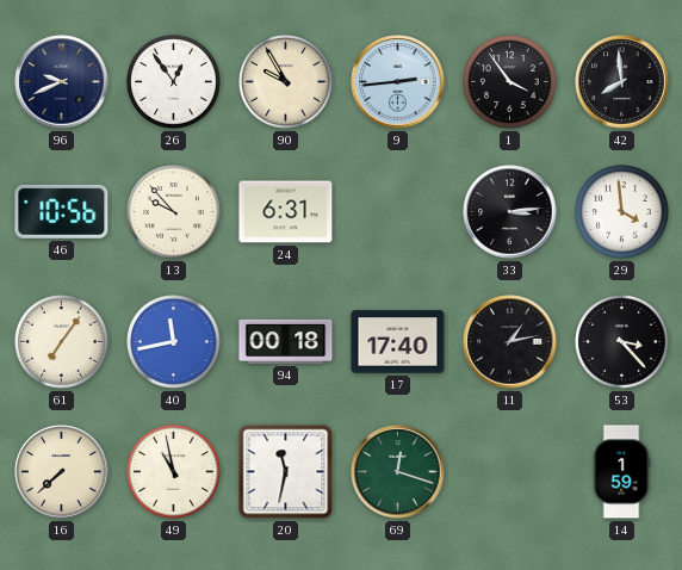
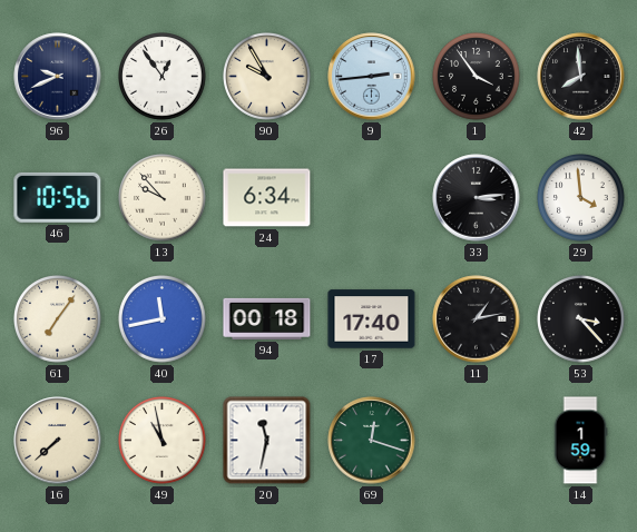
24: 6:31 -> 6:34
